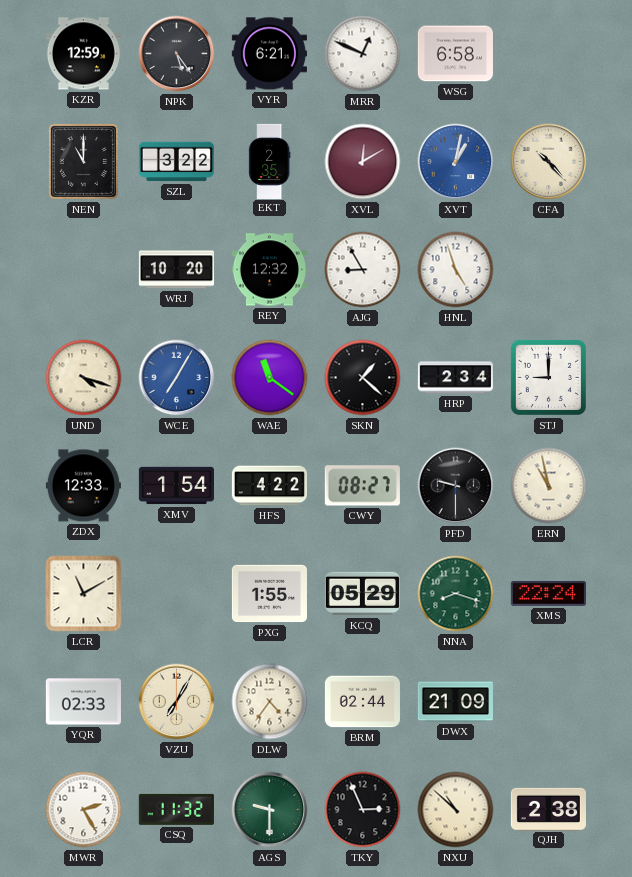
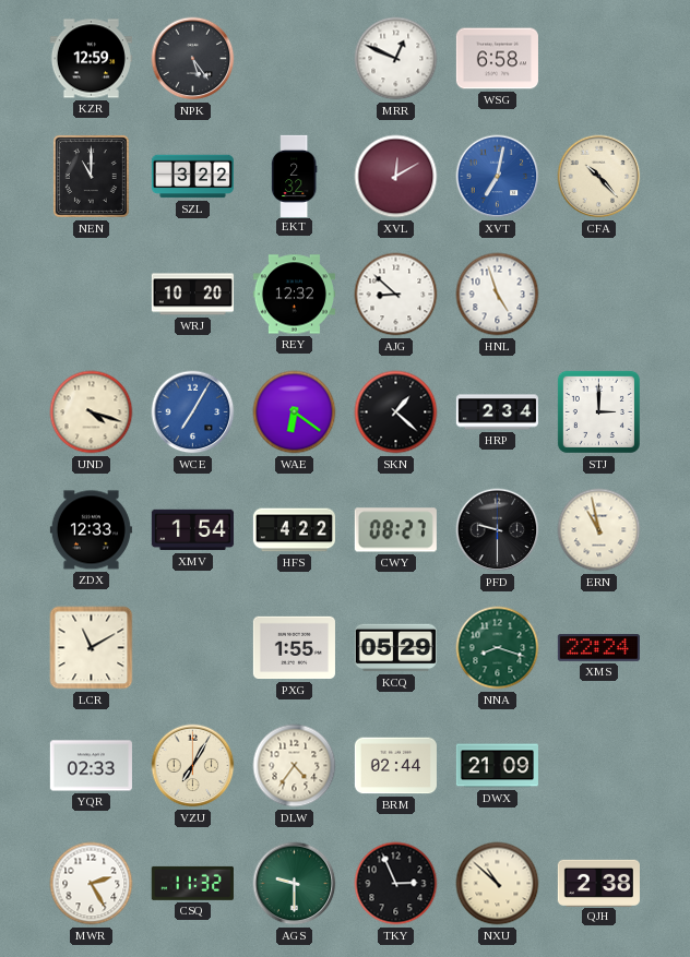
VYR: 6:21 -> none
EKT: 2:35 -> 2:32
XVT: 1:02 -> 7:02
AJG: 8:55 -> 8:52
WAE: 11:21 -> 6:21
STJ: 9:00 -> 3:00
